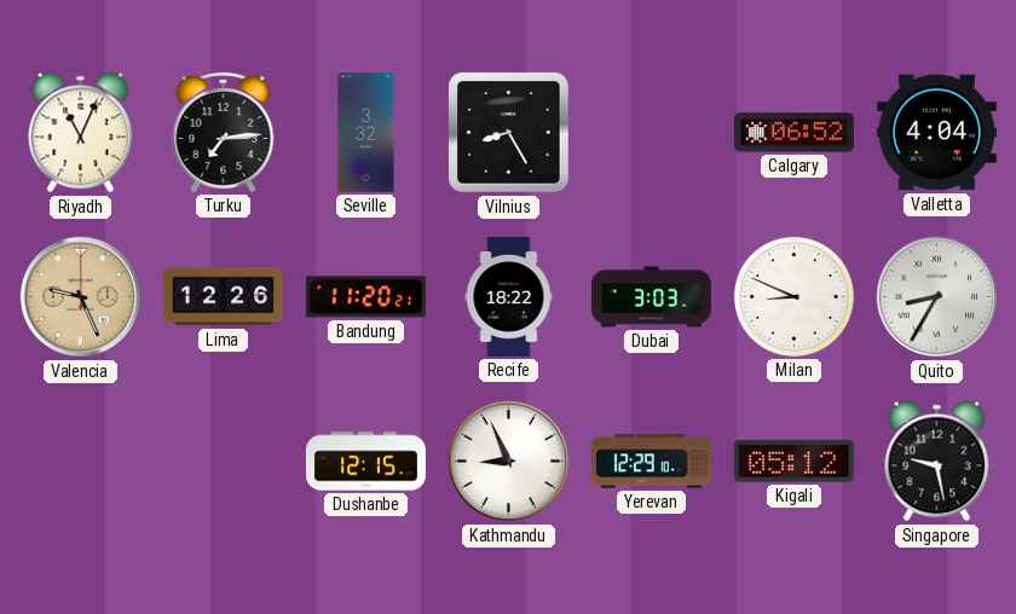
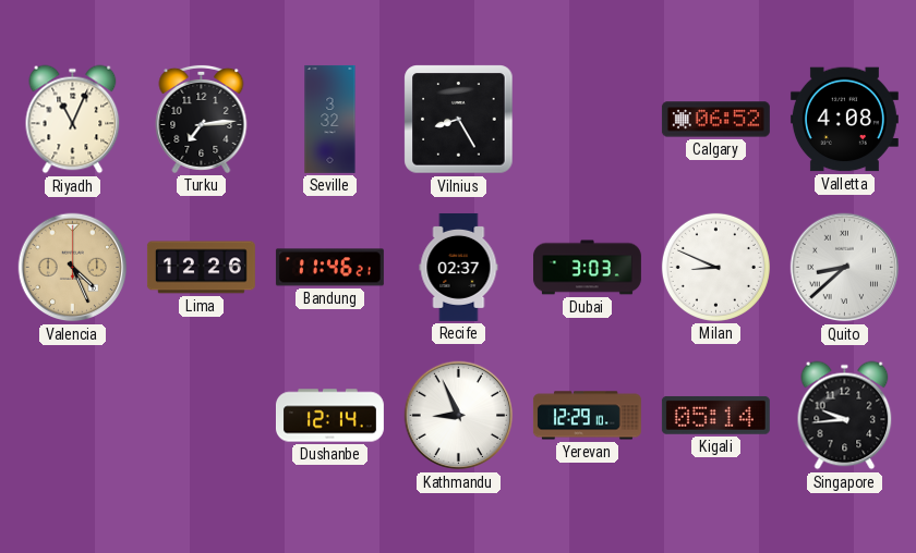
Valletta: 4:04 -> 4:08
Valencia: 9:26 -> 4:26
Bandung: 11:20 -> 11:46
Recife: 18:22 -> 02:37
Quito: 8:35 -> 8:38
Dushanbe: 12:15 -> 12:14
Kigali: 05:12 -> 05:14
Singapore: 9:28 -> 9:44
